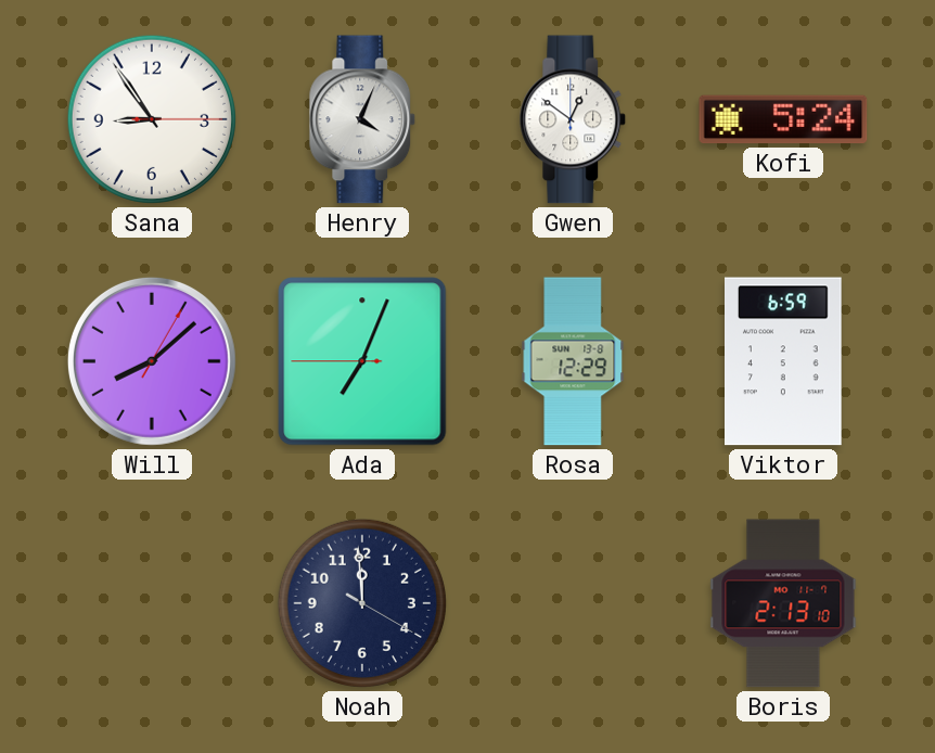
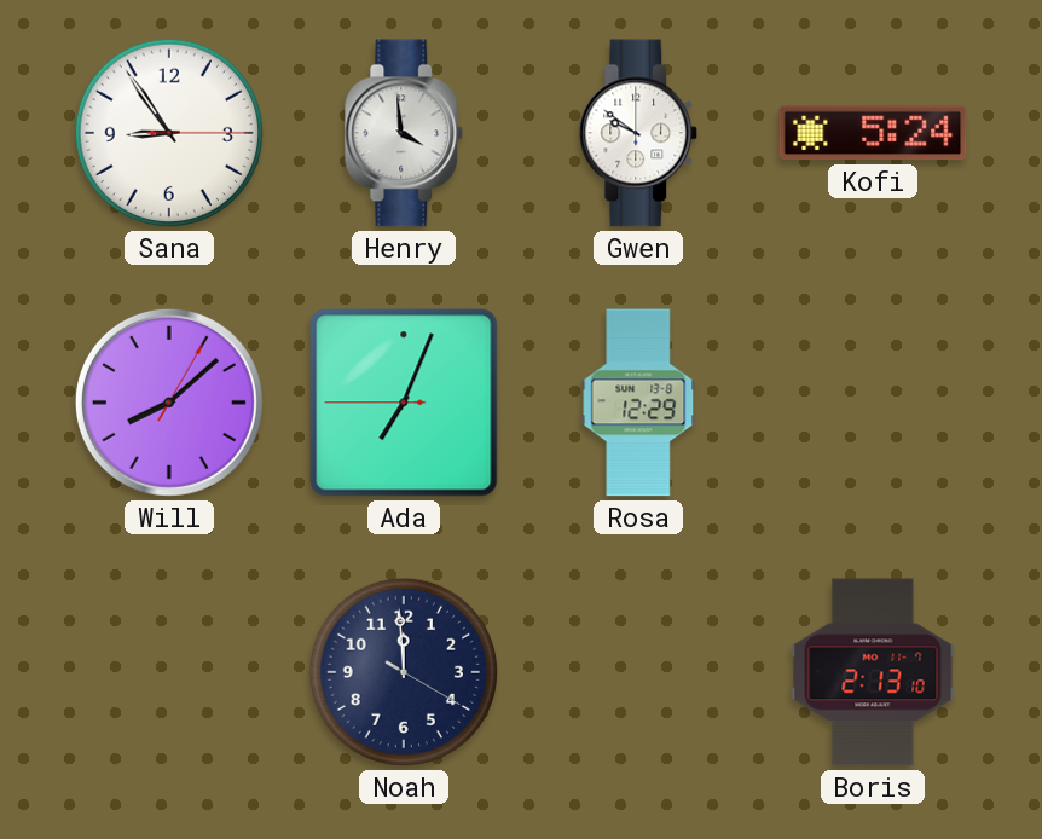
Henry: 4:04 -> 3:59
Gwen: 12:51 -> 9:51
Viktor: 6:59 -> none
